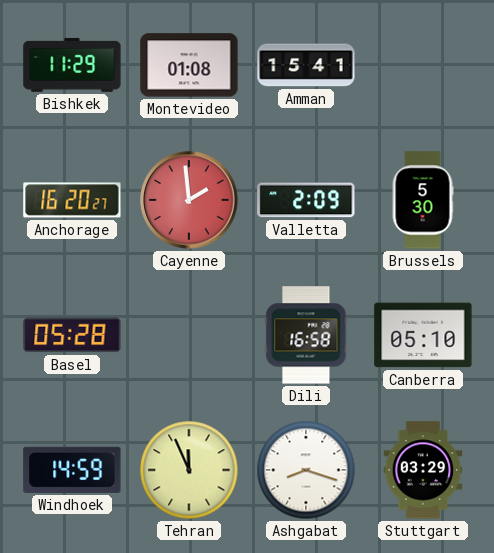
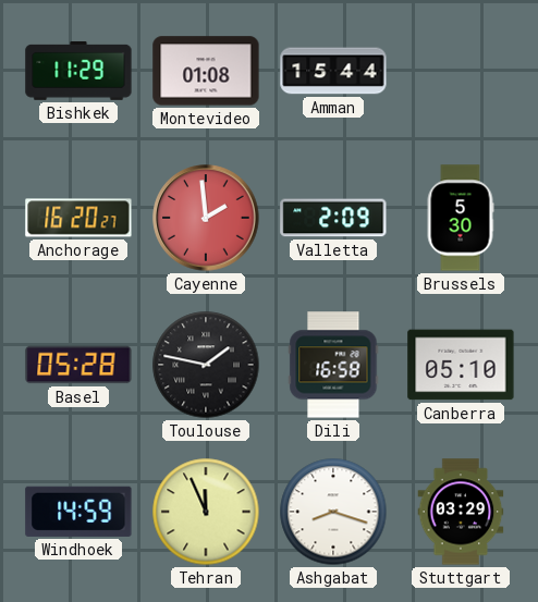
Amman: 15:41 -> 15:44
Toulouse: none -> 1:47
